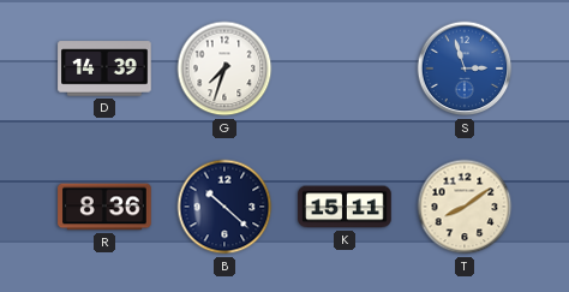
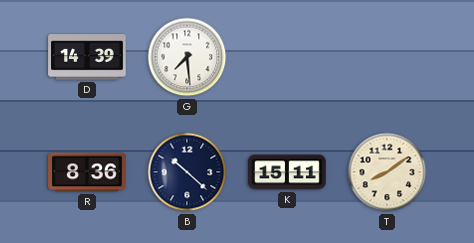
G: 7:33 -> 7:29
S: 2:57 -> none
